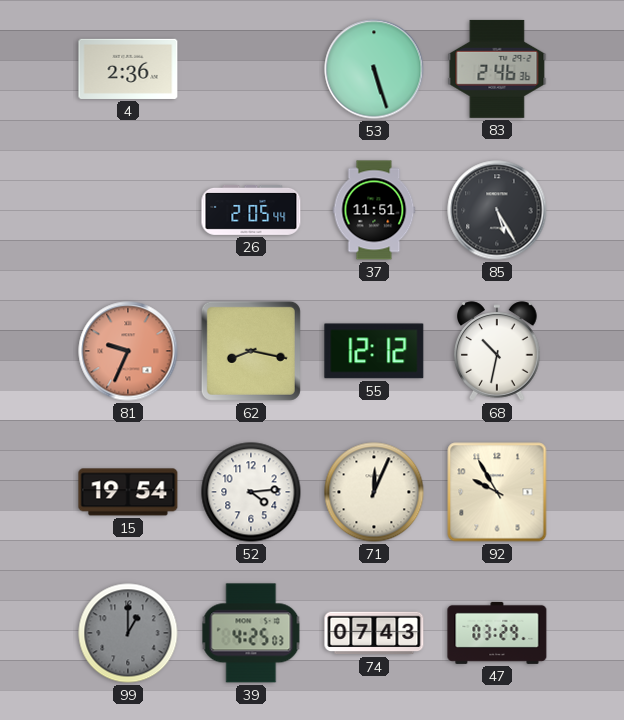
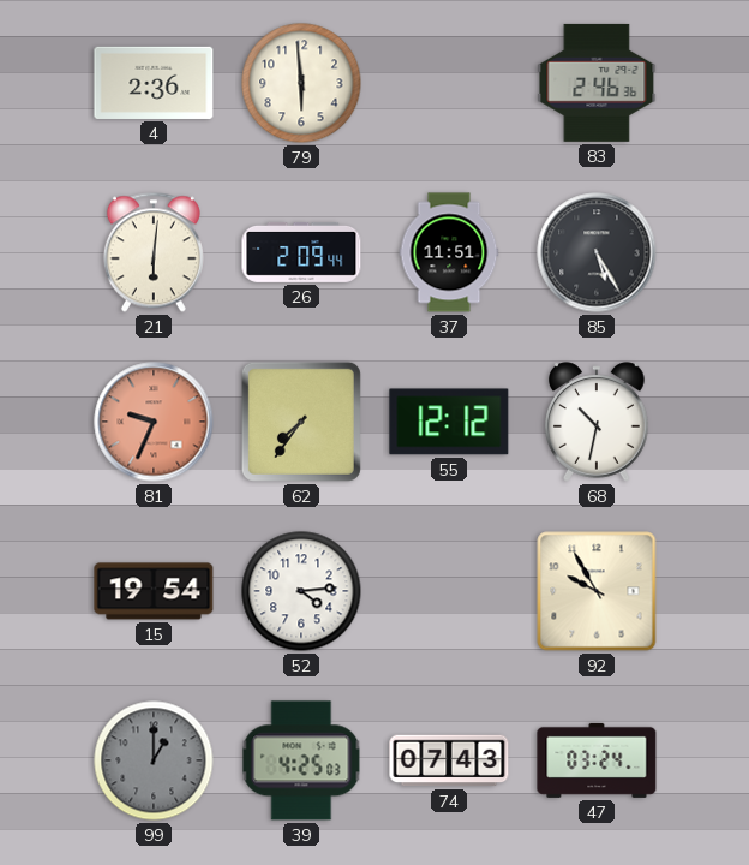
79: none -> 5:59
53: 5:27 -> none
21: none -> 6:01
26: 2:05 -> 2:09
62: 8:17 -> 7:36
71: 12:04 -> none
47: 03:29 -> 03:24
